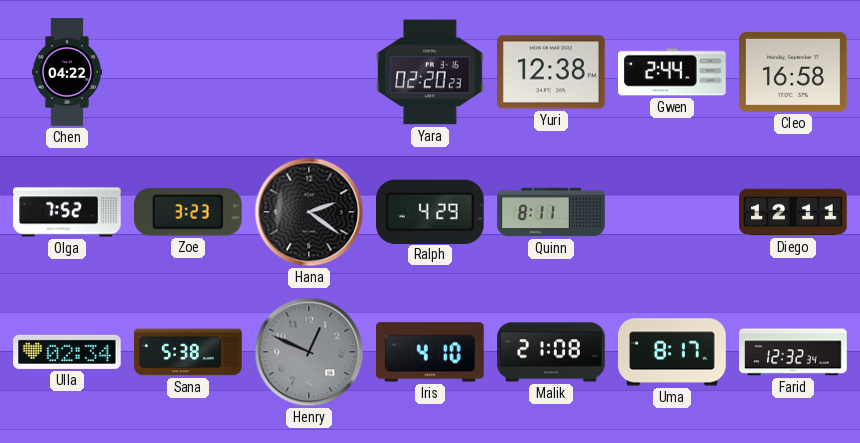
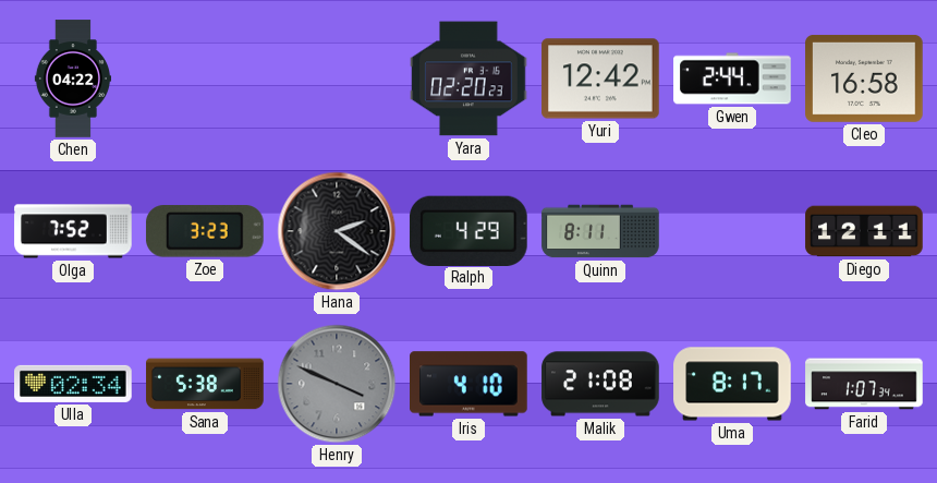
Yuri: 12:38 -> 12:42
Henry: 12:49 -> 3:49
Farid: 12:32 -> 1:07
